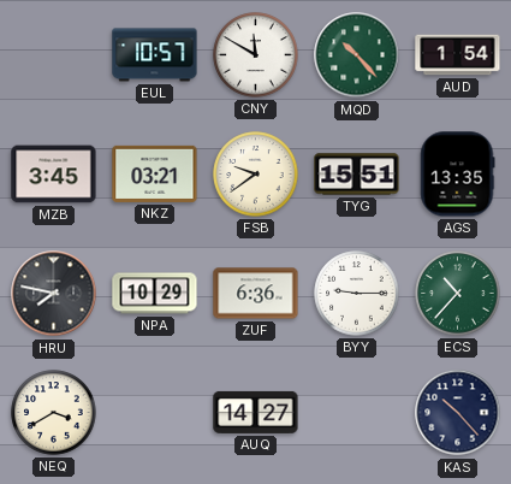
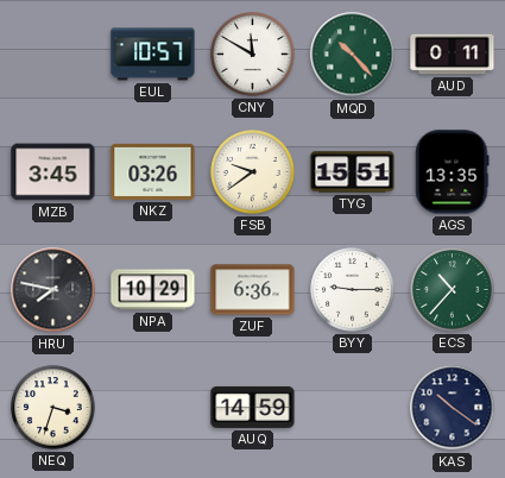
AUD: 1:54 -> 0:11
NKZ: 03:21 -> 03:26
NEQ: 3:40 -> 3:33
AUQ: 14:27 -> 14:59
KAS: 10:23 -> 10:21
